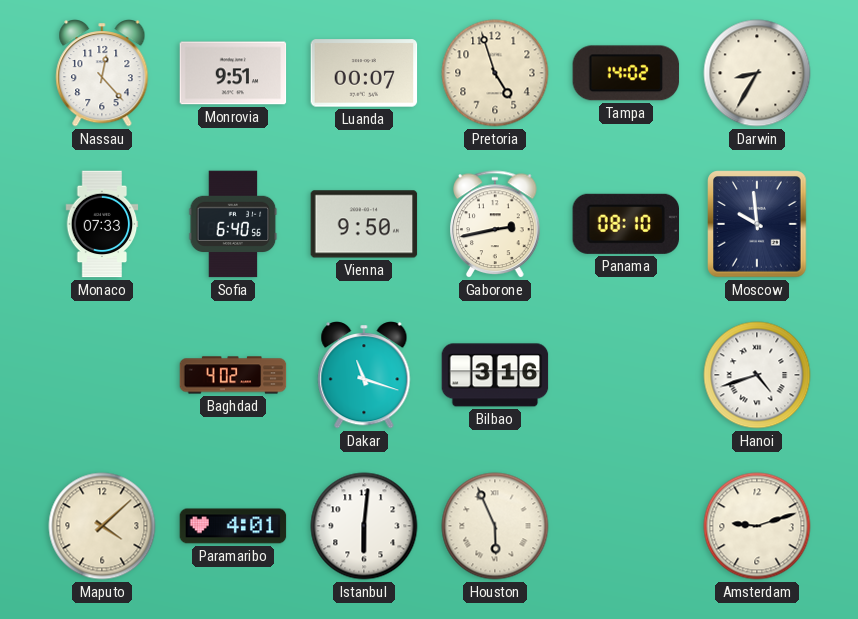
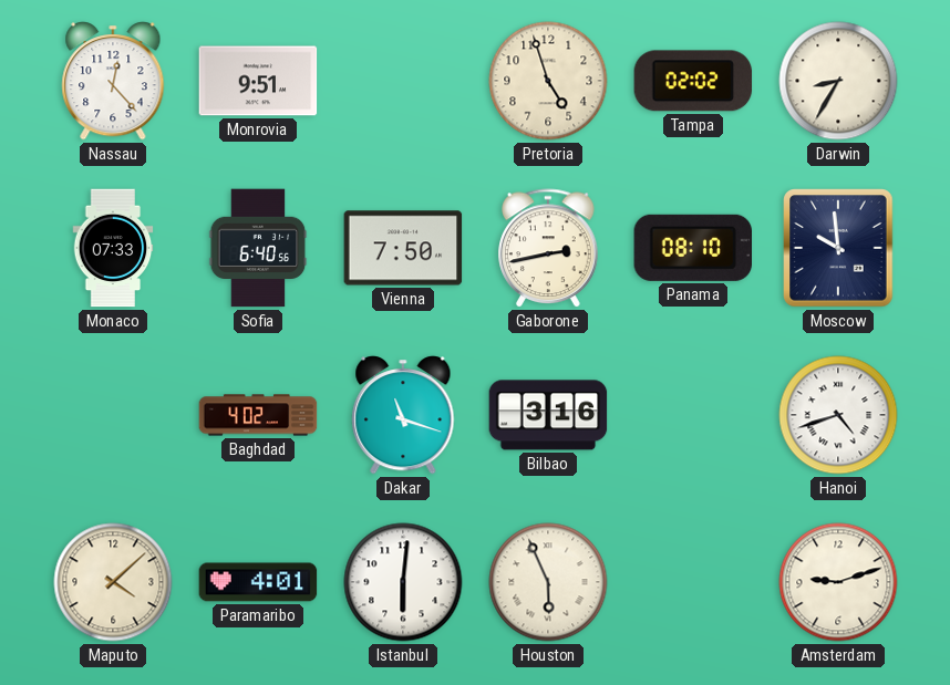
Luanda: 00:07 -> none
Tampa: 14:02 -> 02:02
Vienna: 9:50 -> 7:50
